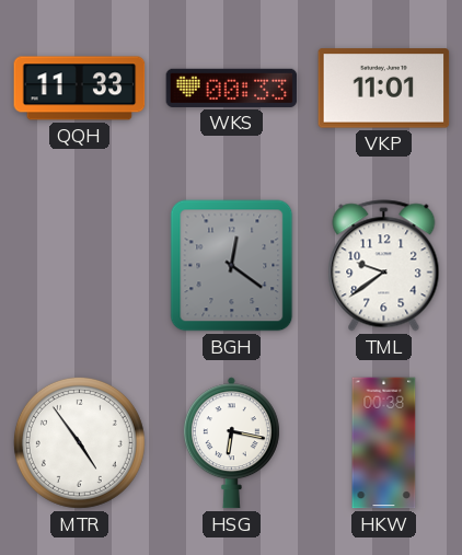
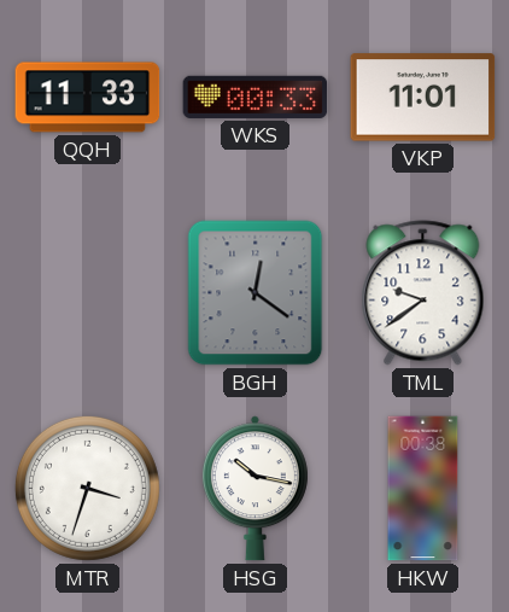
MTR: 4:54 -> 3:33
HSG: 6:17 -> 10:17
